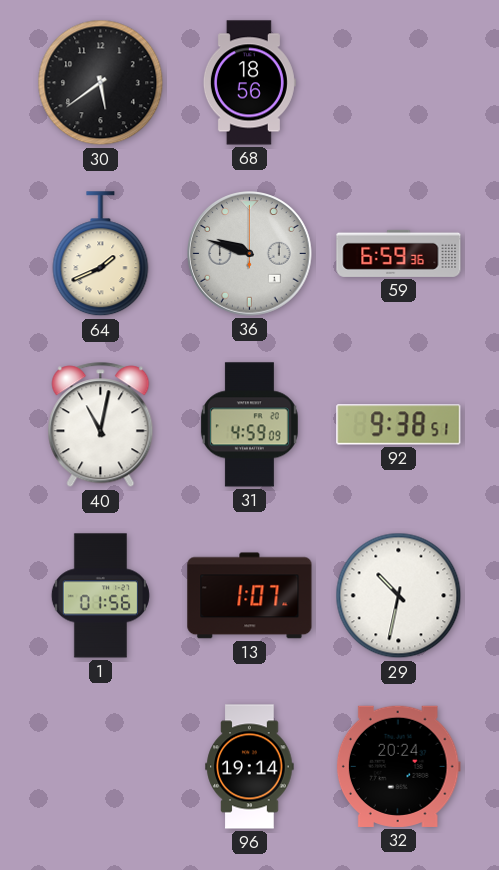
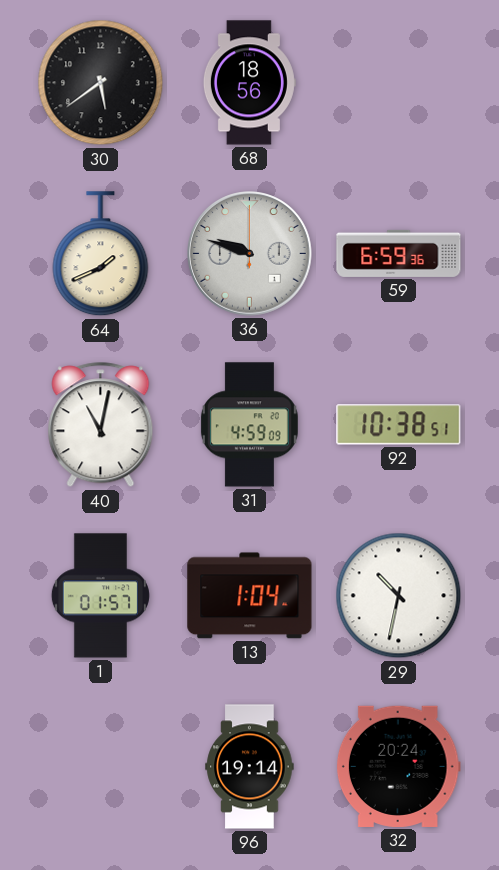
92: 9:38 -> 10:38
1: 01:56 -> 01:57
13: 1:07 -> 1:04
